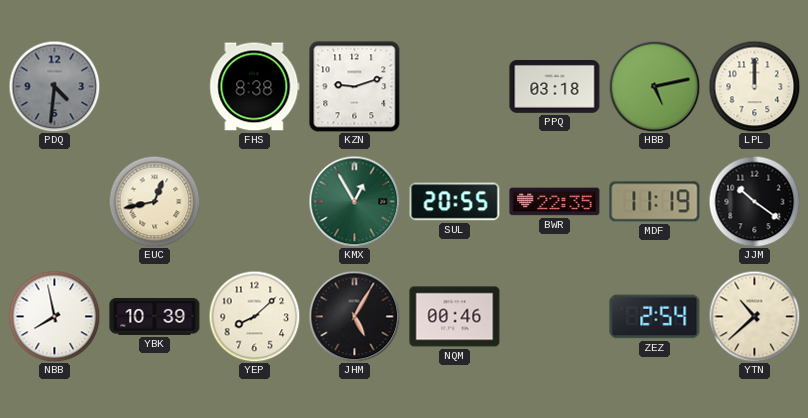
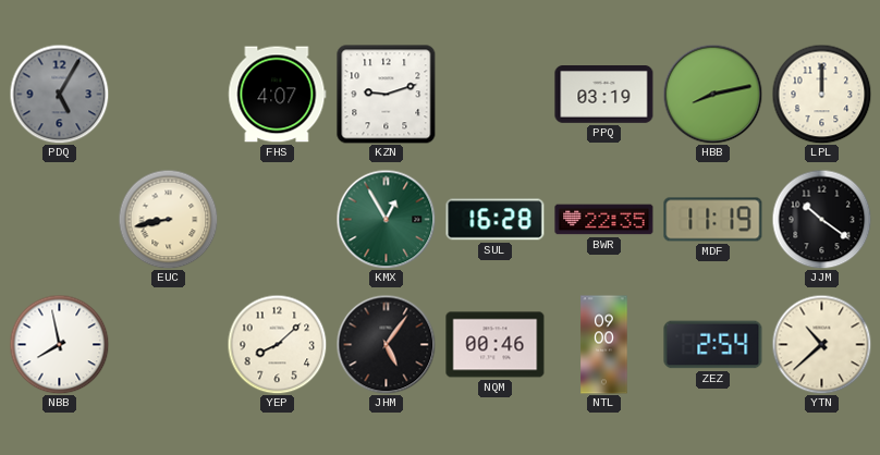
PDQ: 4:31 -> 5:05
FHS: 8:38 -> 4:07
PPQ: 03:18 -> 03:19
HBB: 5:13 -> 8:13
EUC: 12:43 -> 8:43
SUL: 20:55 -> 16:28
YBK: 10:39 -> none
JHM: 5:05 -> 5:06
NTL: none -> 09:00
